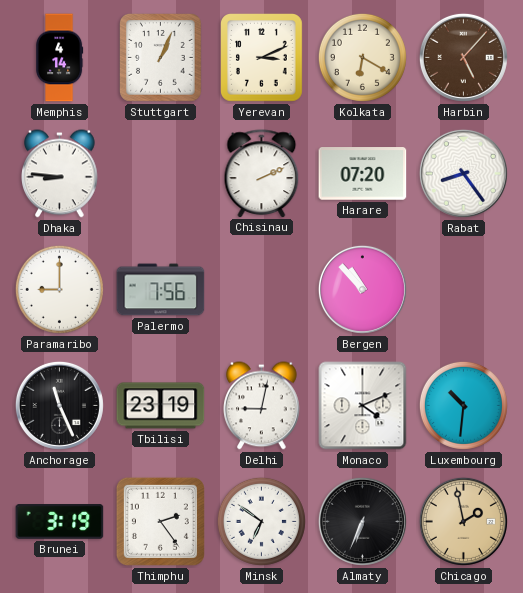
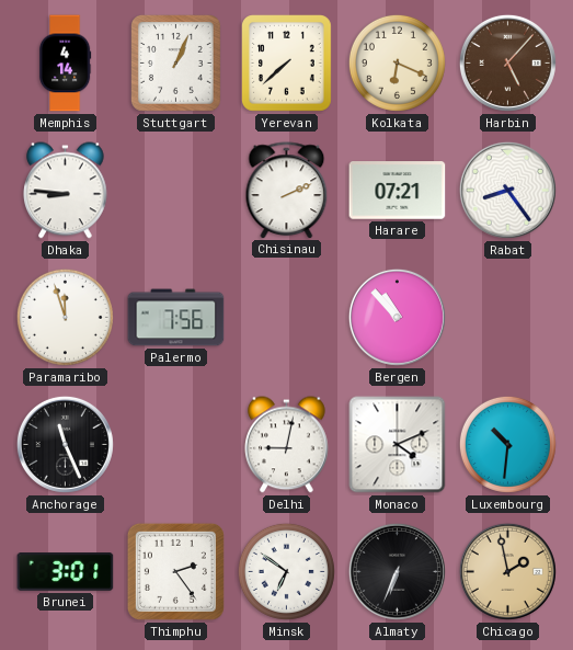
Yerevan: 3:11 -> 7:38
Kolkata: 6:20 -> 6:19
Harare: 07:20 -> 07:21
Paramaribo: 9:00 -> 11:57
Tbilisi: 23:19 -> none
Brunei: 3:19 -> 3:01
